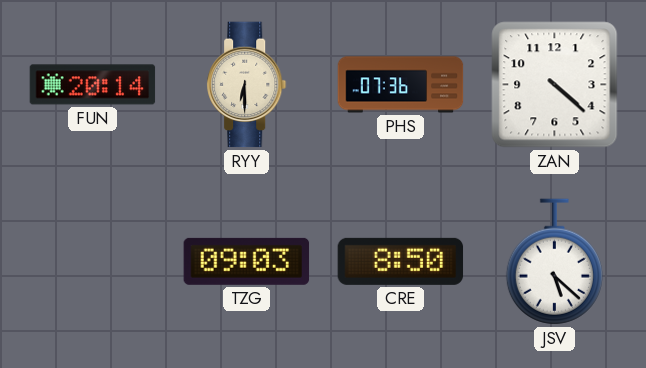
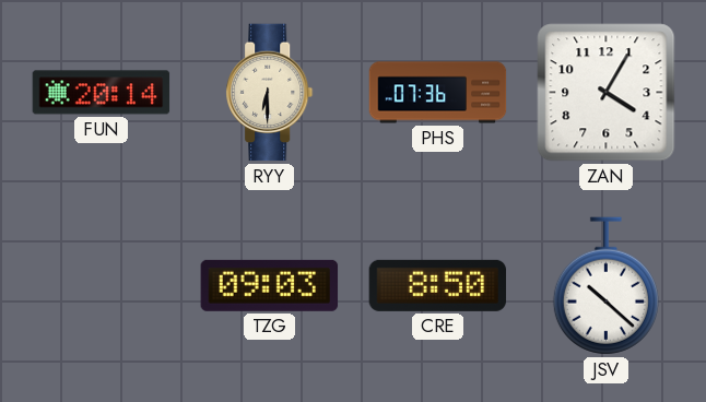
ZAN: 4:22 -> 4:05
JSV: 5:22 -> 10:22
